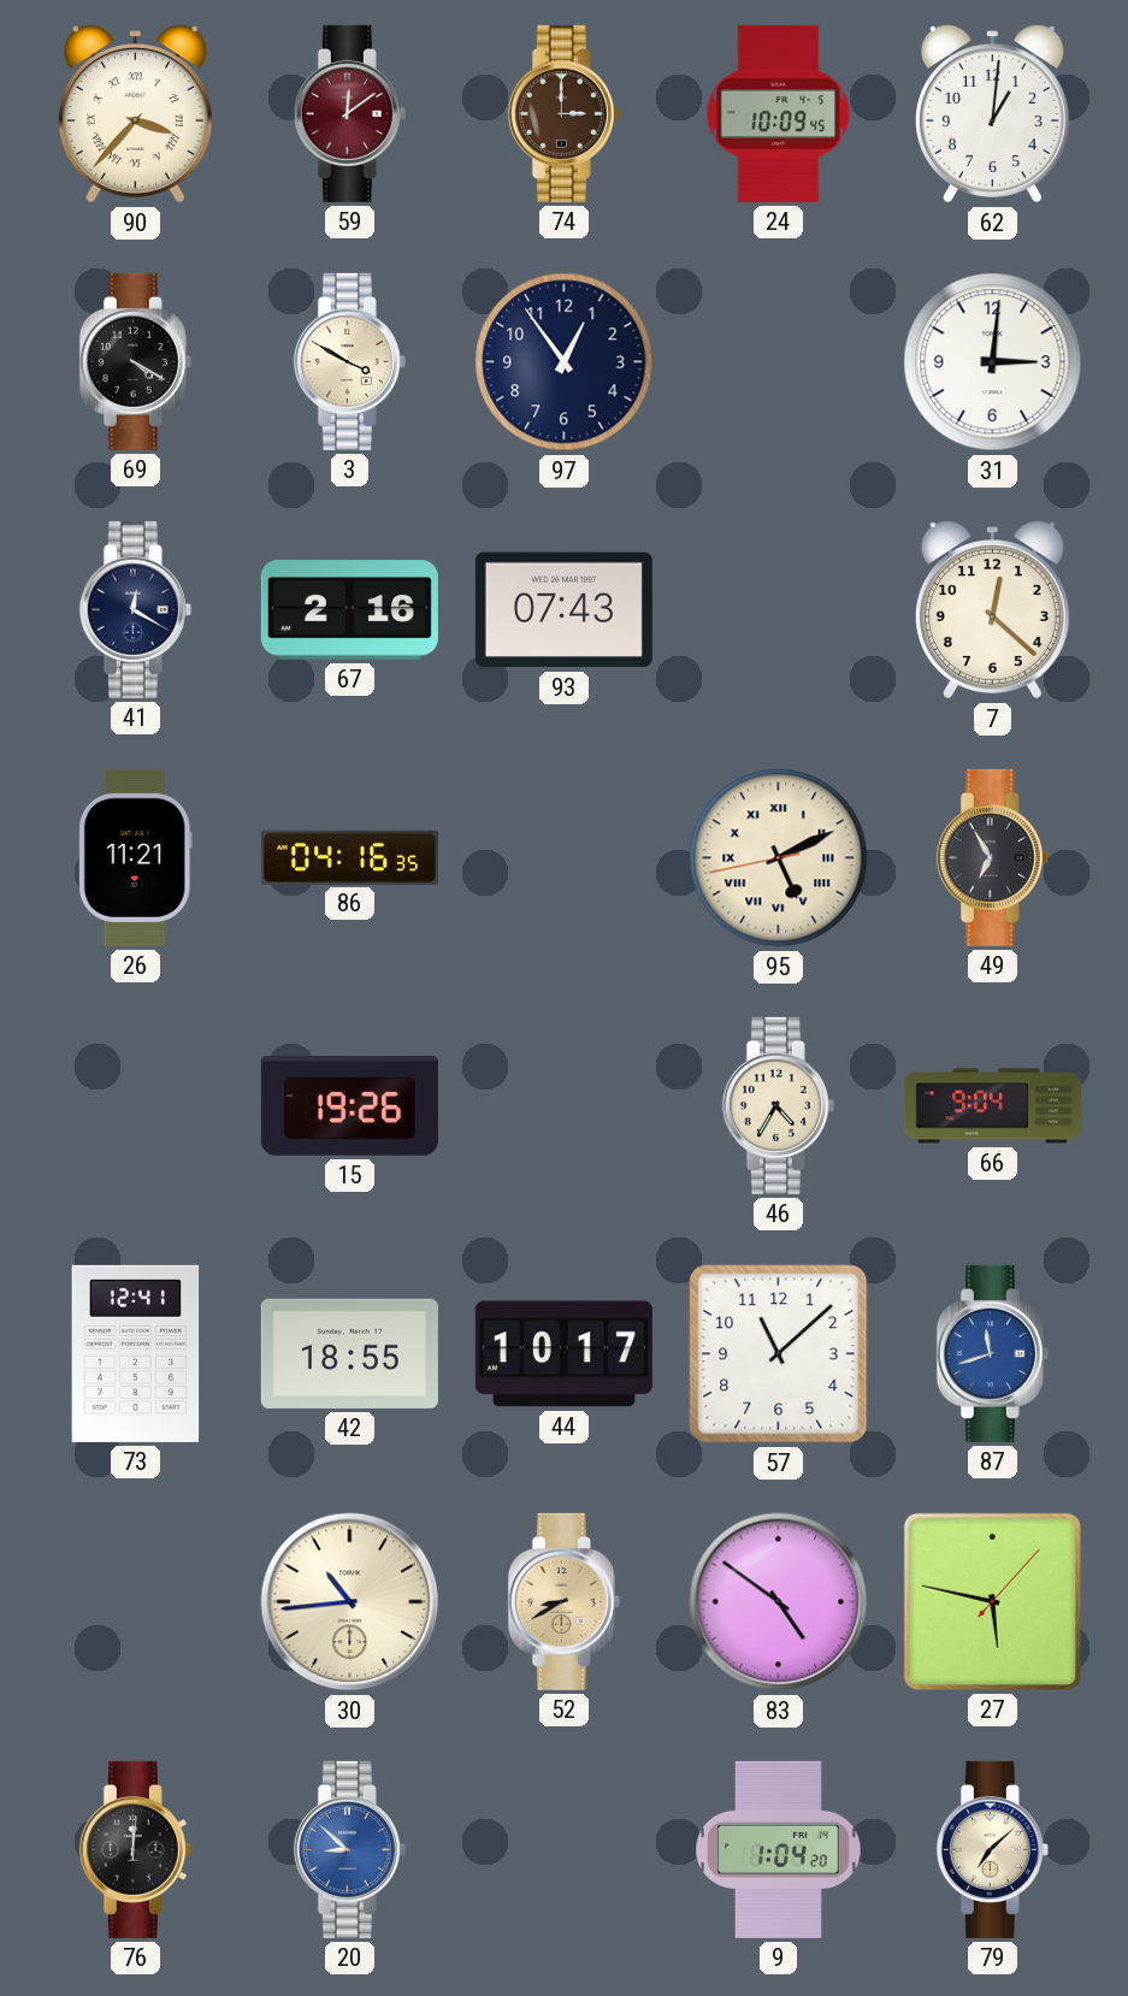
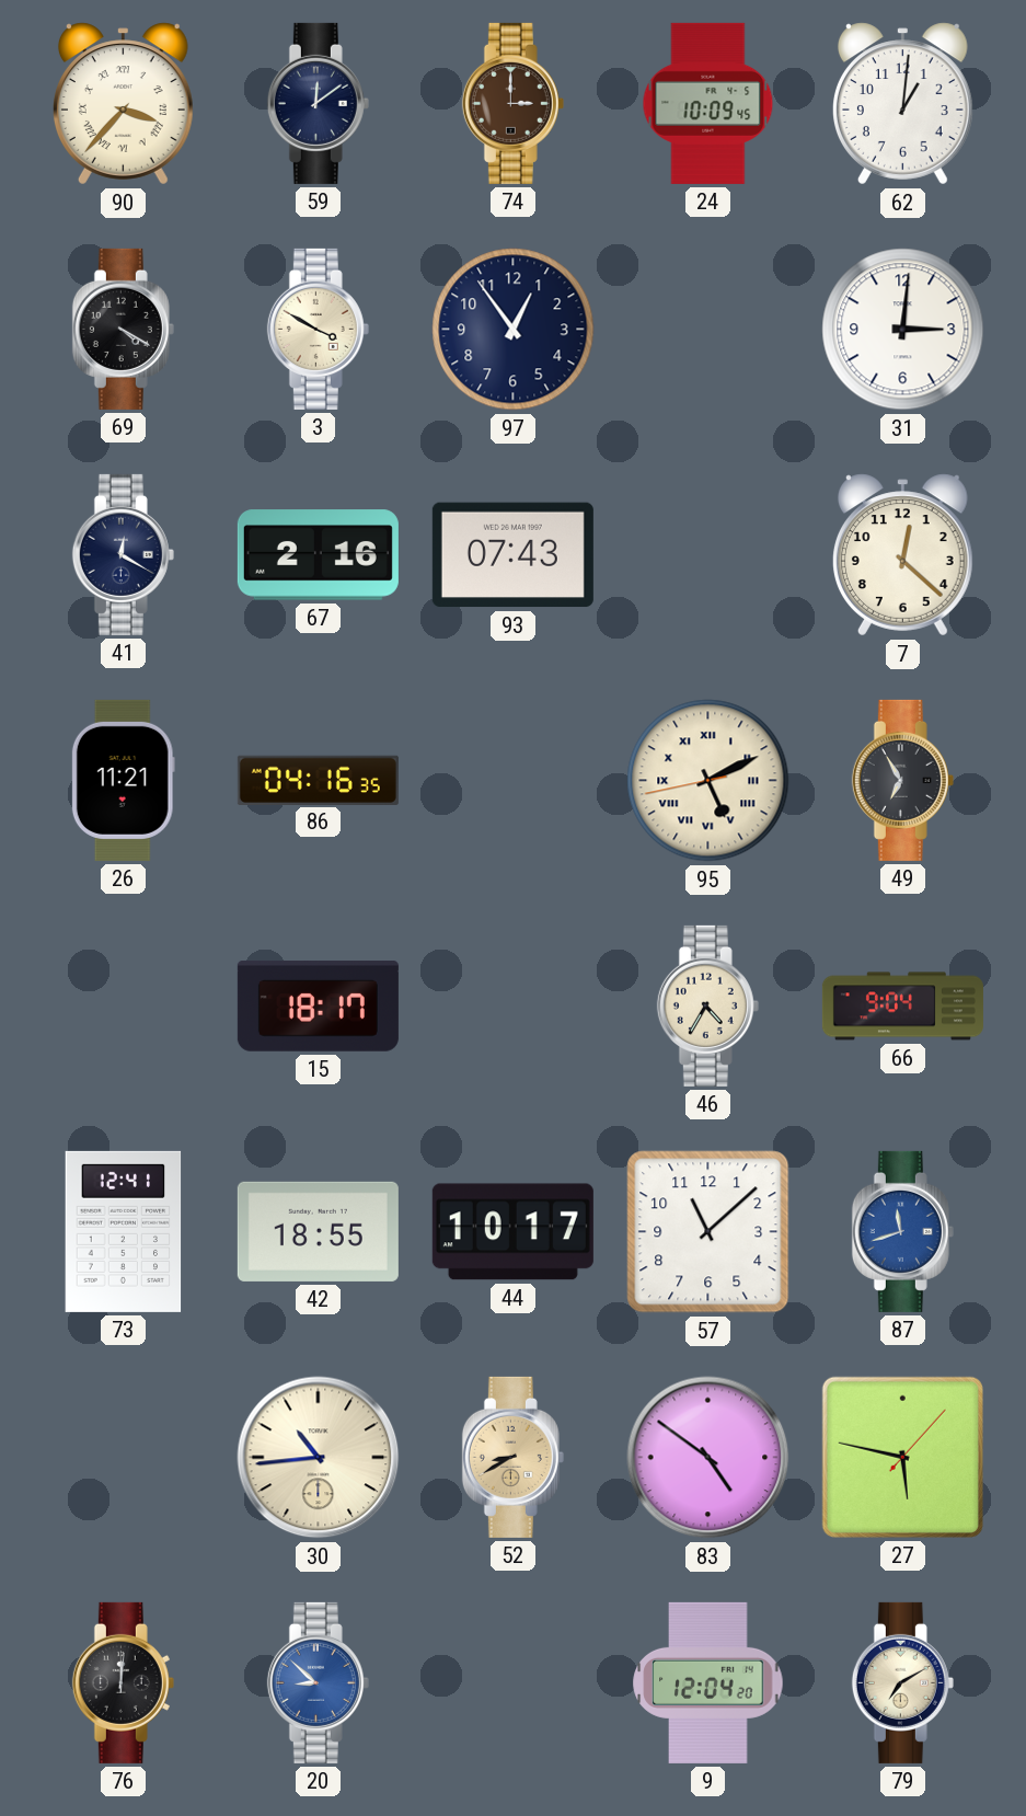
59 dial: burgundy -> navy
15: 19:26 -> 18:17
9: 1:04 -> 12:04
79: 7:08 -> 7:10
